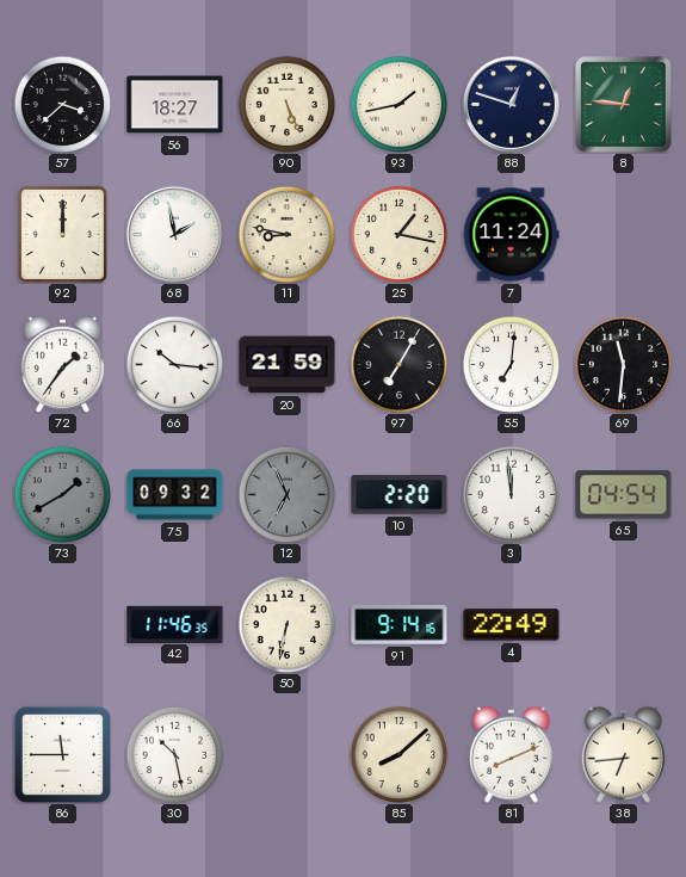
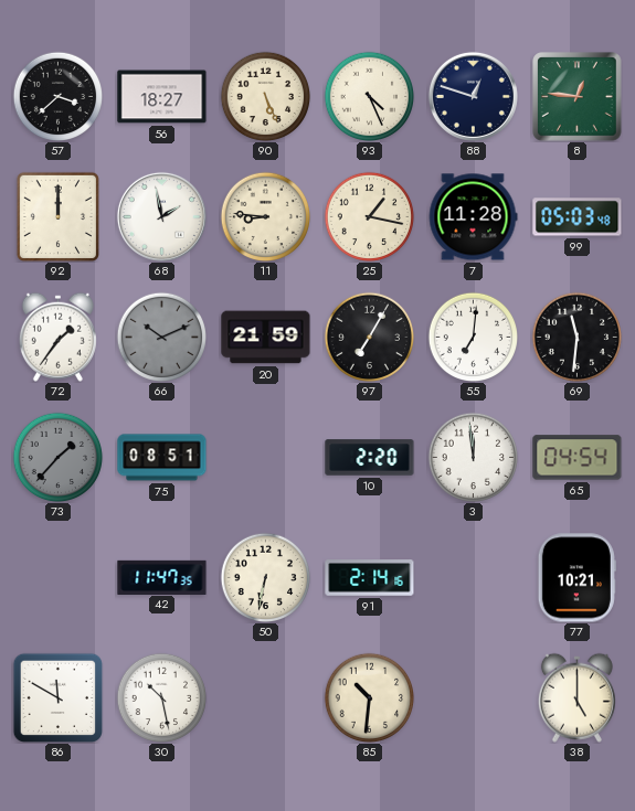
93: 1:43 -> 4:26
11: 8:47 -> 8:46
7: 11:24 -> 11:28
99: none -> 05:03
66: 10:16 -> 10:11
66 dial: white -> grey
73: 1:40 -> 1:37
75: 09:32 -> 08:51
12: 6:56 -> none
42: 11:46 -> 11:47
91: 9:14 -> 2:14
4: 22:49 -> none
77: none -> 10:21
86: 11:45 -> 11:50
85: 8:08 -> 10:31
81: 8:11 -> none
38: 6:44 -> 5:00
